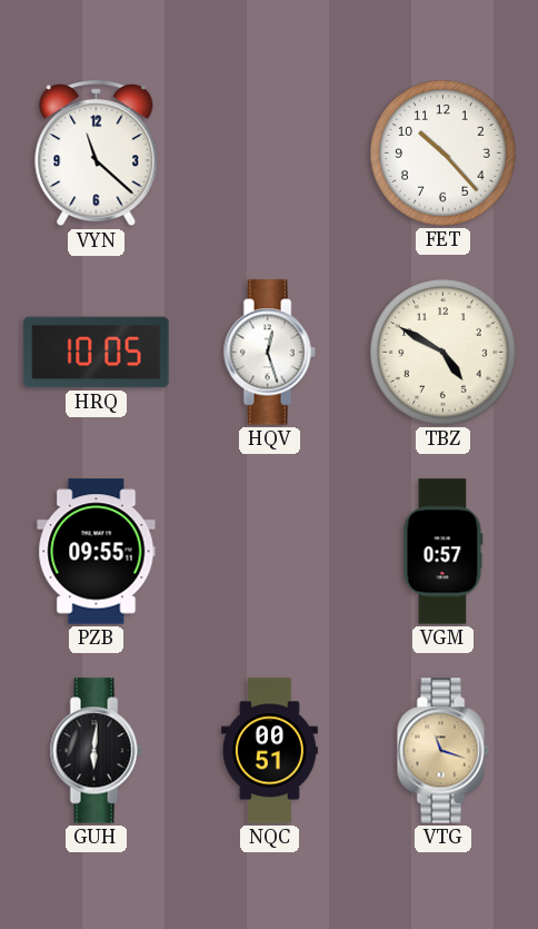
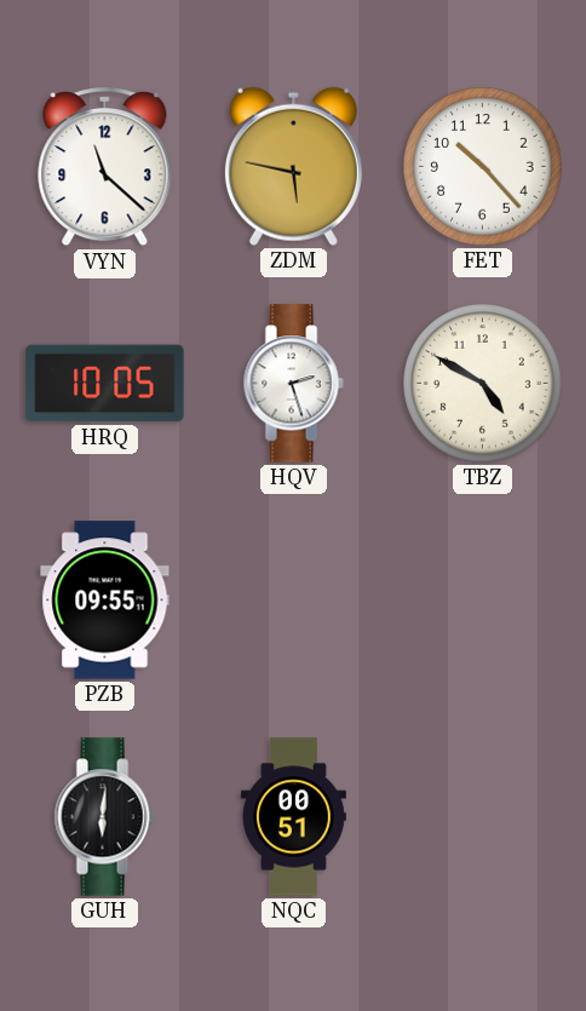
ZDM: none -> 5:47
HQV: 12:27 -> 2:27
VGM: 0:57 -> none
VTG: 11:18 -> none
